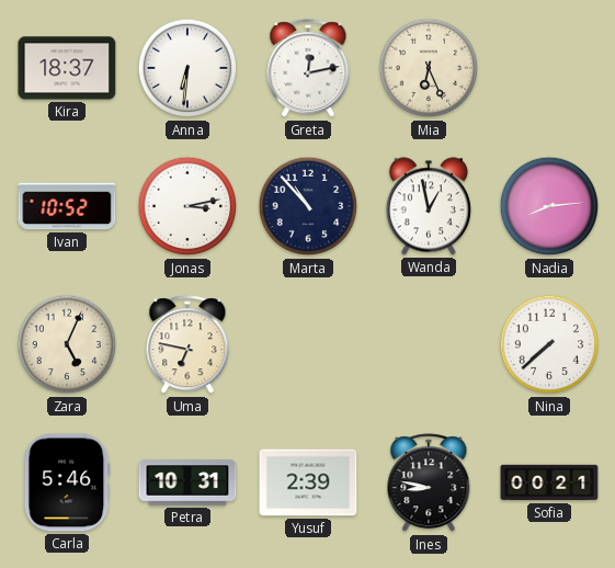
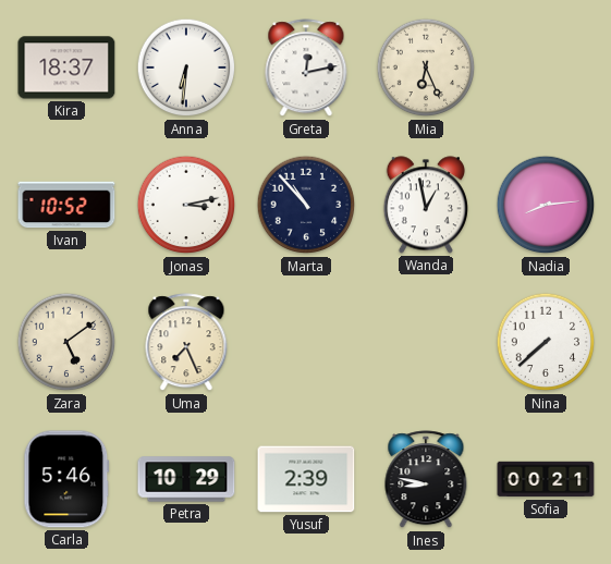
Zara: 5:04 -> 5:09
Uma: 6:47 -> 7:26
Petra: 10:31 -> 10:29
